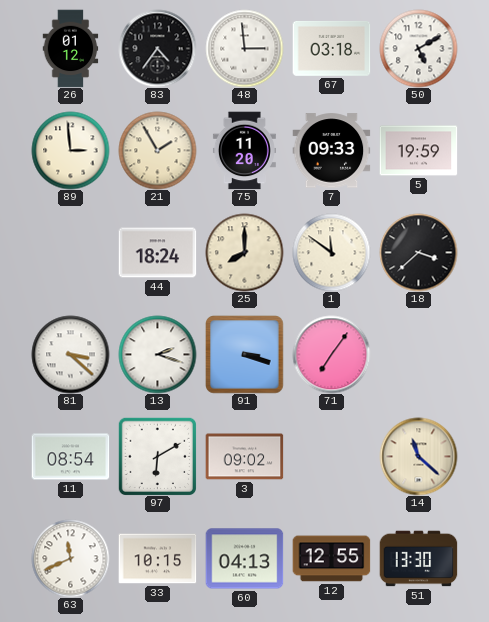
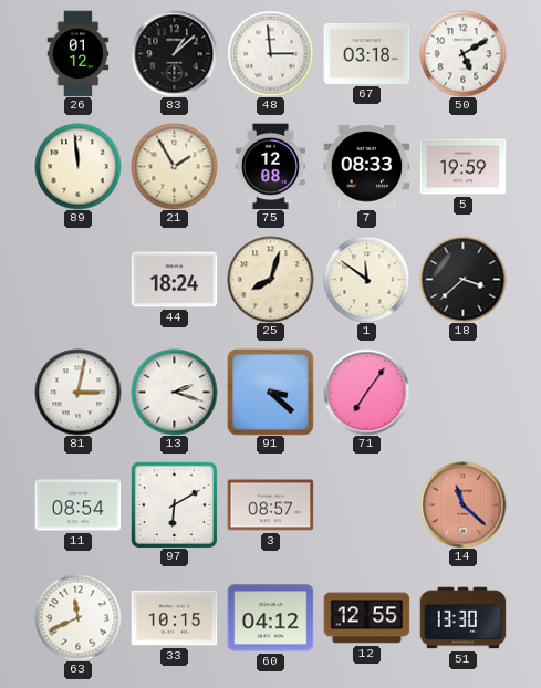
83: 4:36 -> 1:08
89: 2:59 -> 11:59
75: 11:20 -> 12:08
7: 09:33 -> 08:33
25: 8:00 -> 8:03
81: 3:22 -> 3:02
91: 3:18 -> 3:22
3: 09:02 -> 08:57
14 dial: cream -> salmon
60: 04:13 -> 04:12
